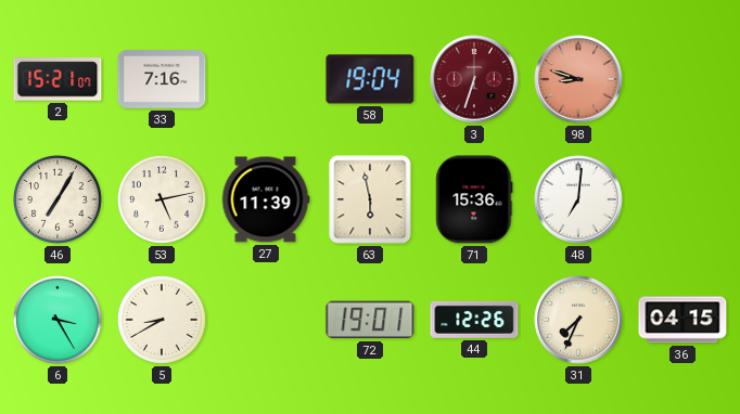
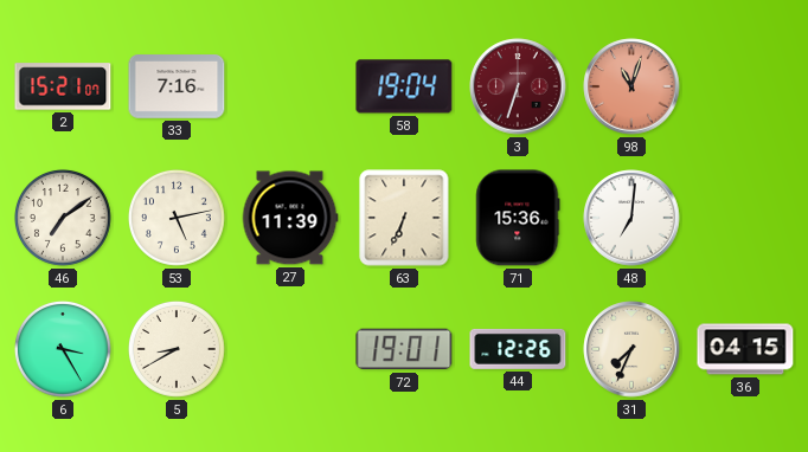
98: 8:48 -> 11:03
46: 7:05 -> 7:09
63: 5:58 -> 6:34
